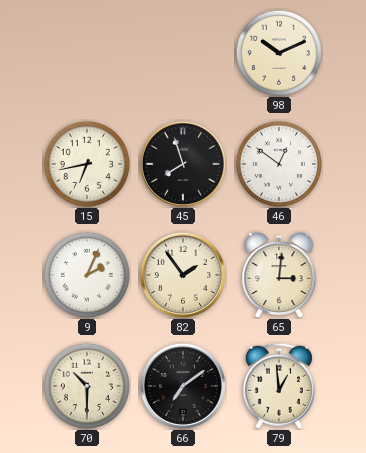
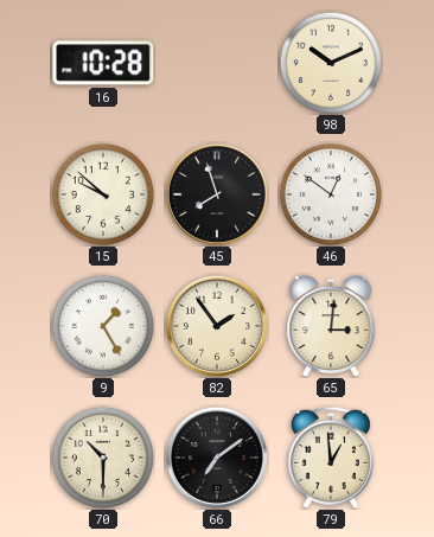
16: none -> 10:28
15: 6:43 -> 9:52
9: 2:04 -> 1:25
